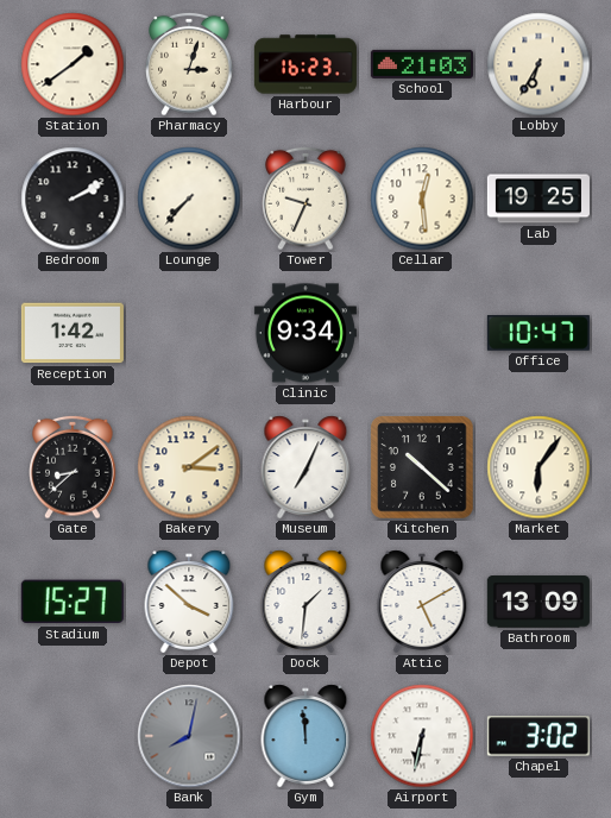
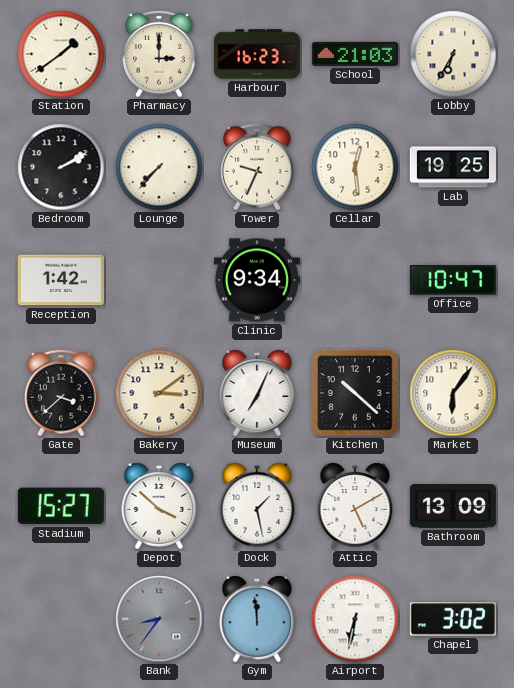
Pharmacy: 3:03 -> 3:00
Gate: 8:38 -> 3:38
Dock: 1:31 -> 1:28
Bank: 8:02 -> 8:36
